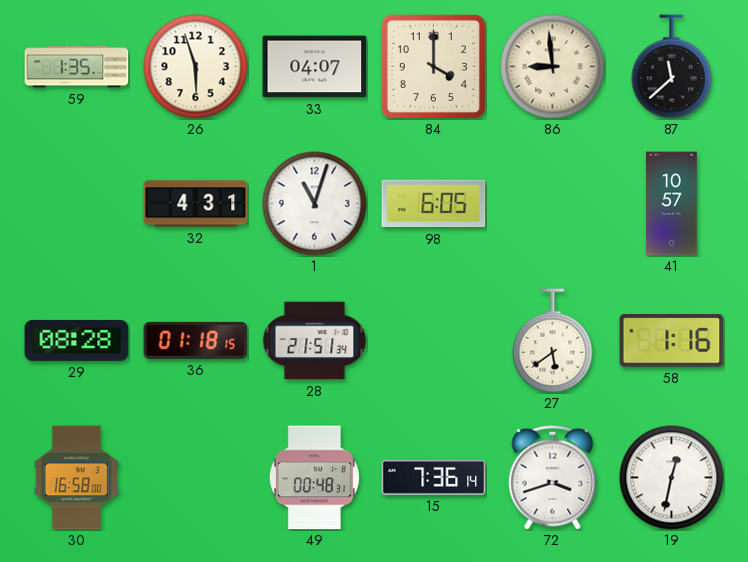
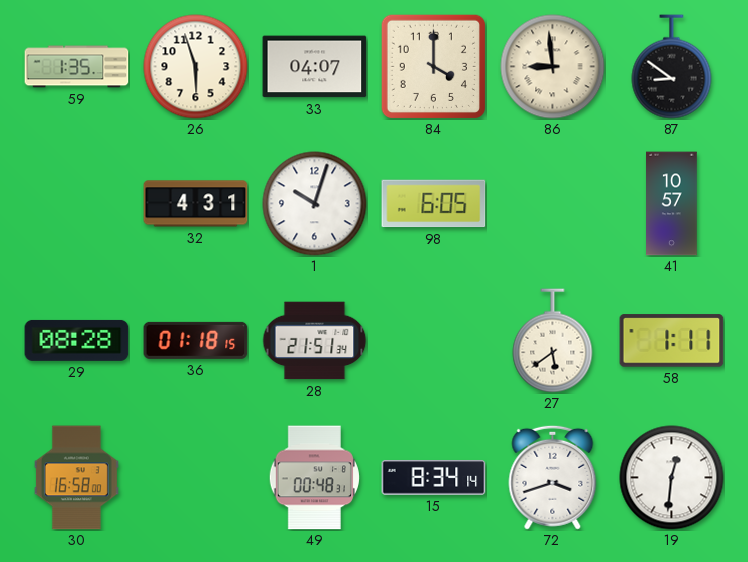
87: 11:38 -> 8:51
1: 11:03 -> 10:03
58: 1:16 -> 1:11
15: 7:36 -> 8:34
19: 12:32 -> 12:31
